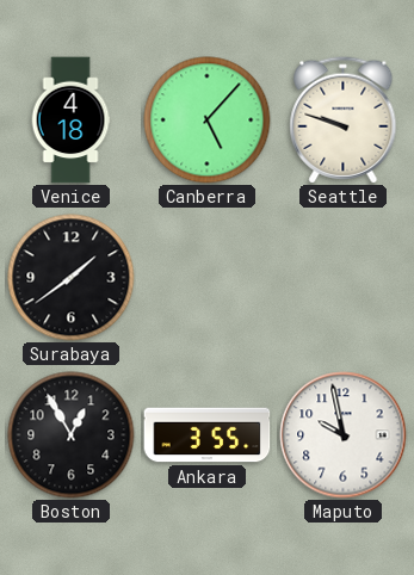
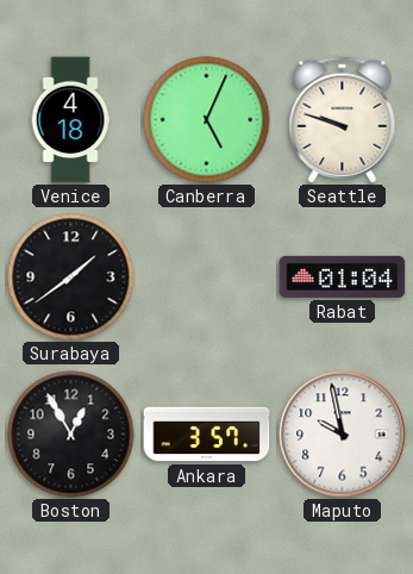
Canberra: 5:07 -> 5:04
Rabat: none -> 01:04
Ankara: 3:55 -> 3:57
